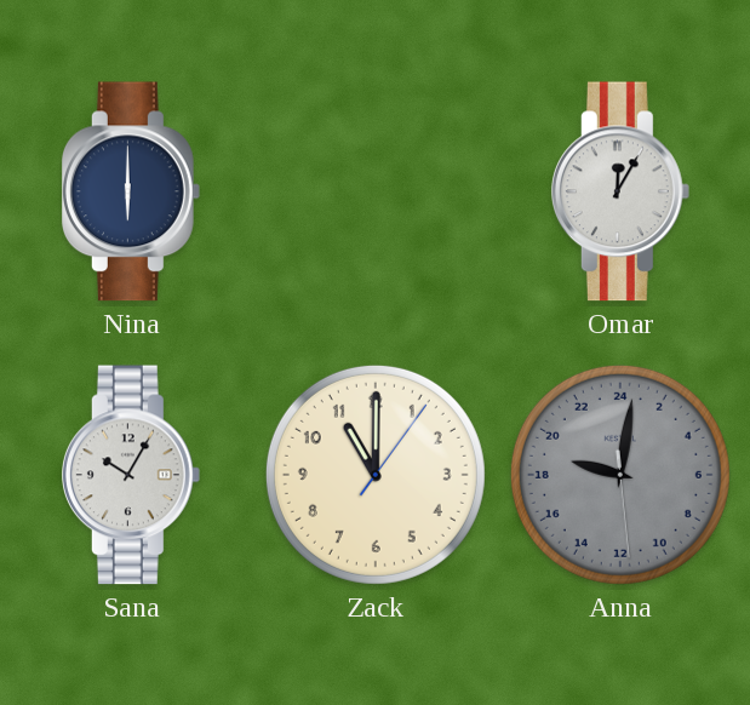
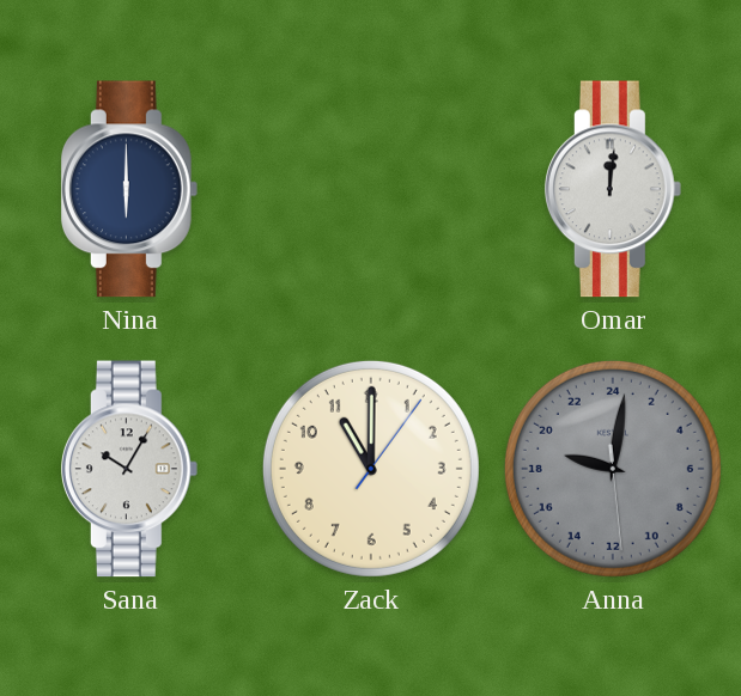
Omar: 12:05 -> 12:01
